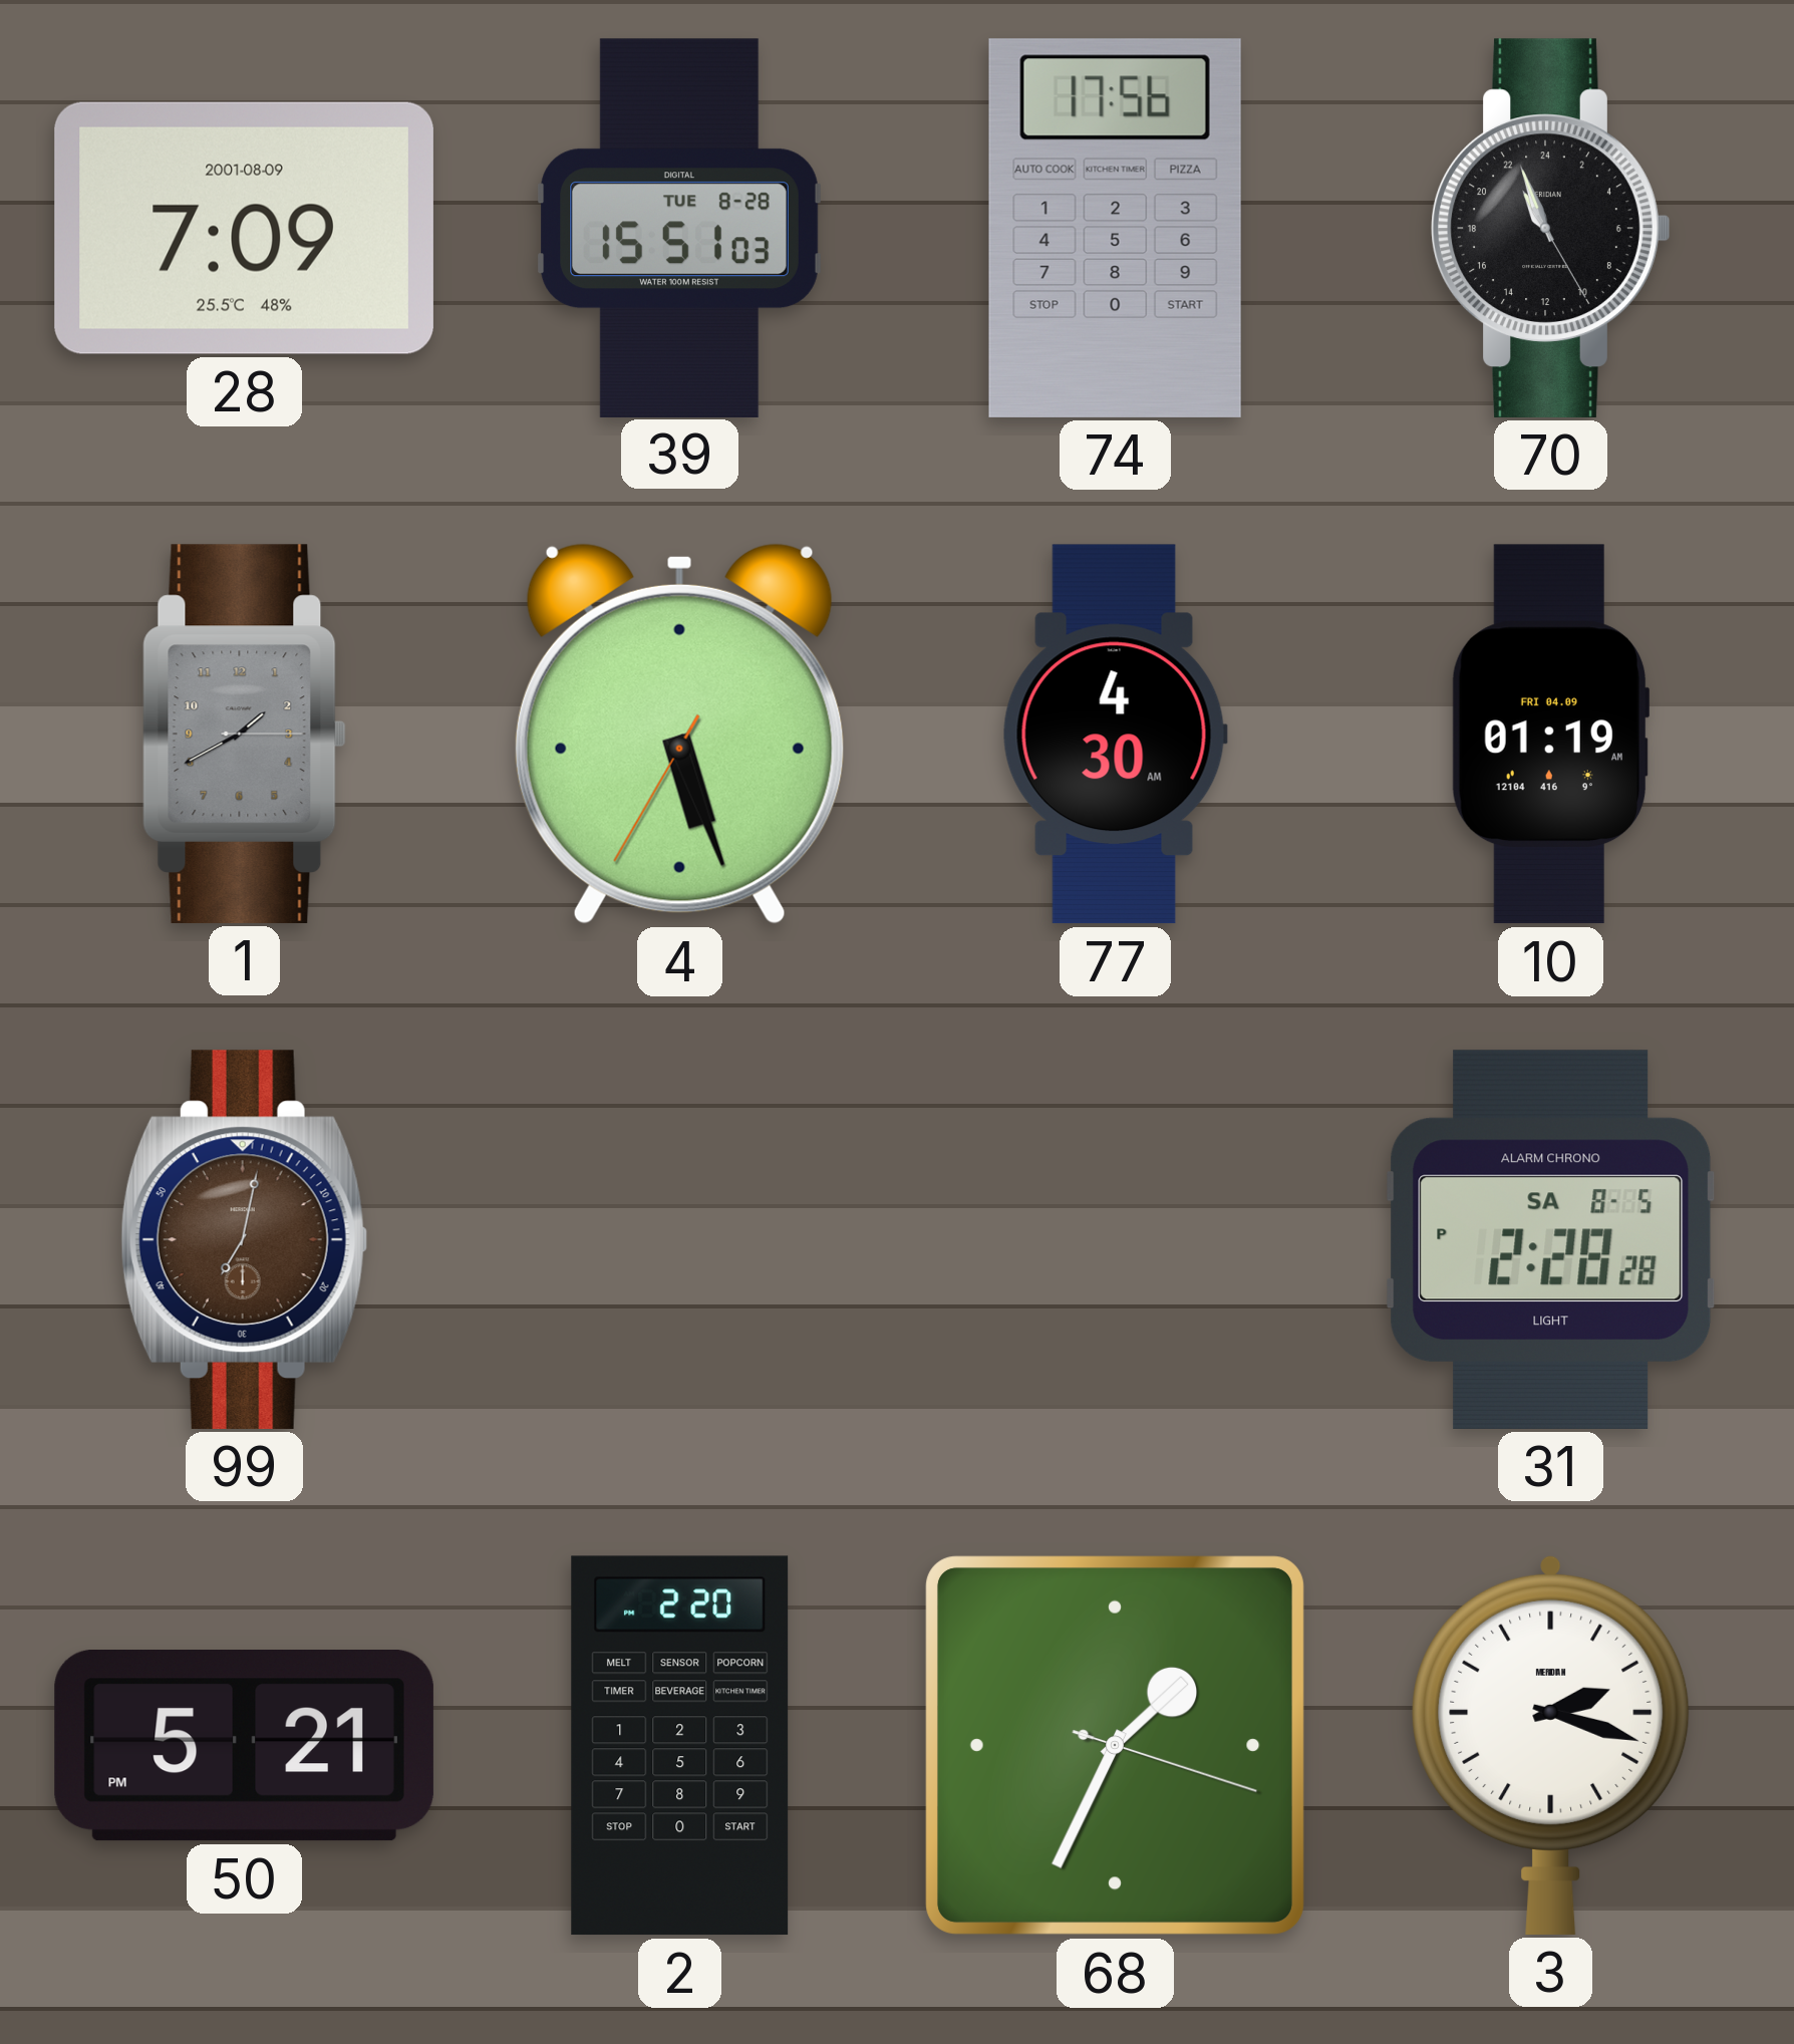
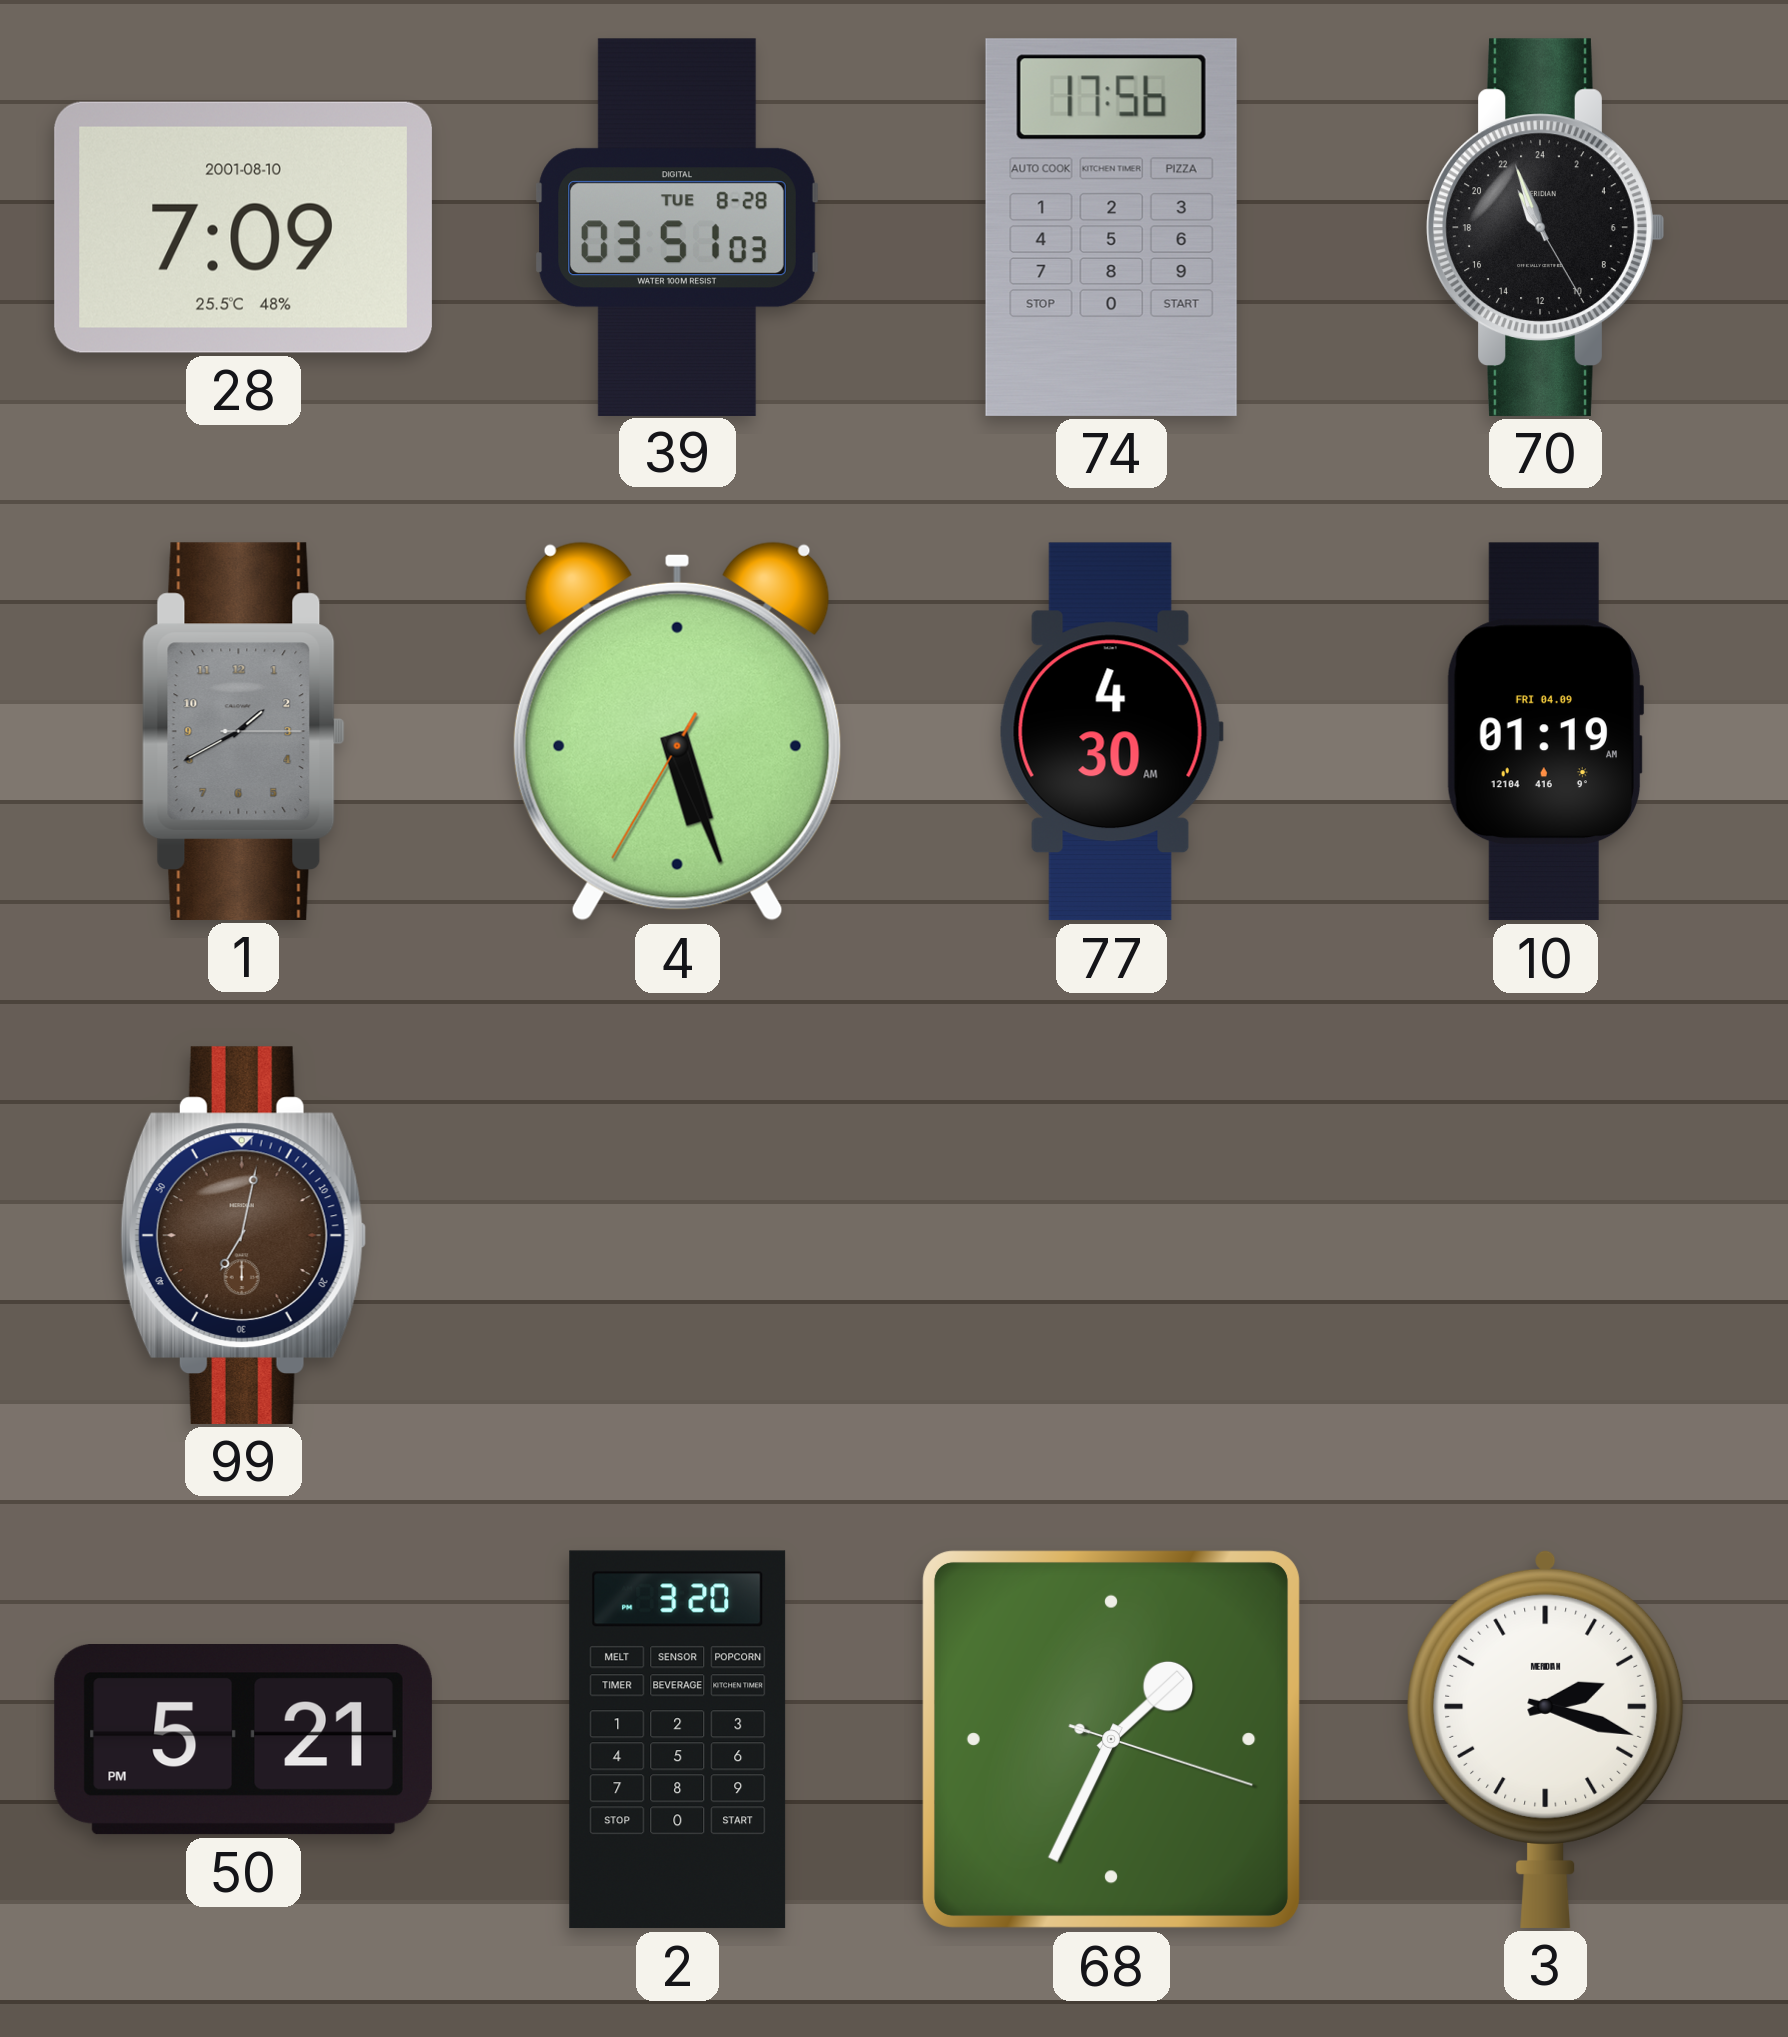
28 date: 2001-08-09 -> 2001-08-10
39: 15:51 -> 03:51
31: 2:28 -> none
2: 2:20 -> 3:20
